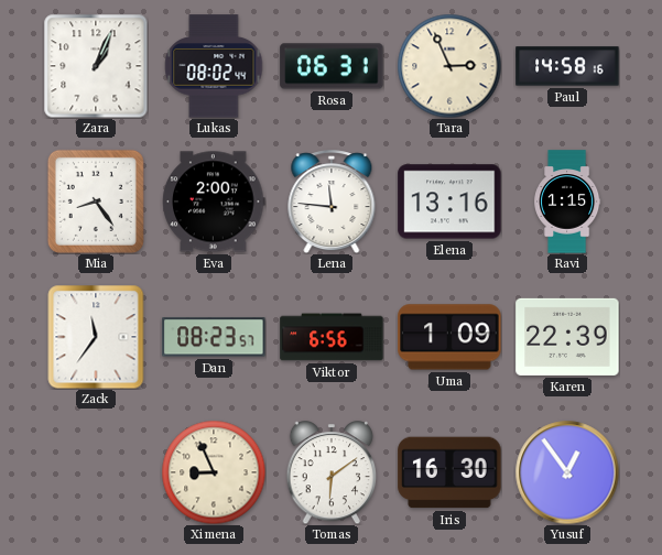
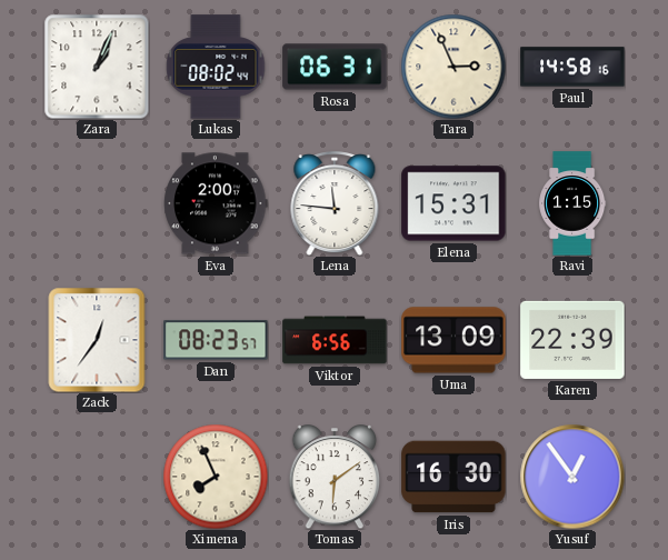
Mia: 8:24 -> none
Elena: 13:16 -> 15:31
Zack: 11:36 -> 12:36
Uma: 1:09 -> 13:09
Ximena: 8:56 -> 7:56
